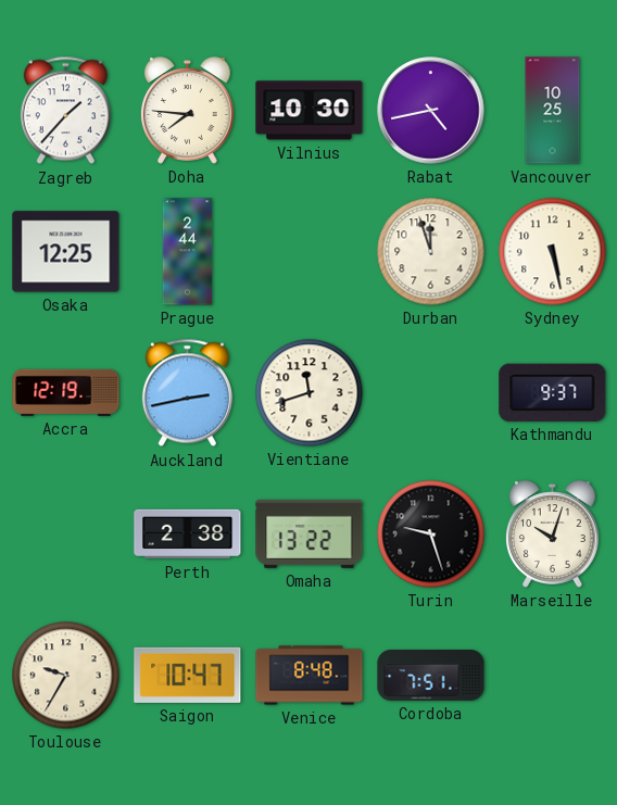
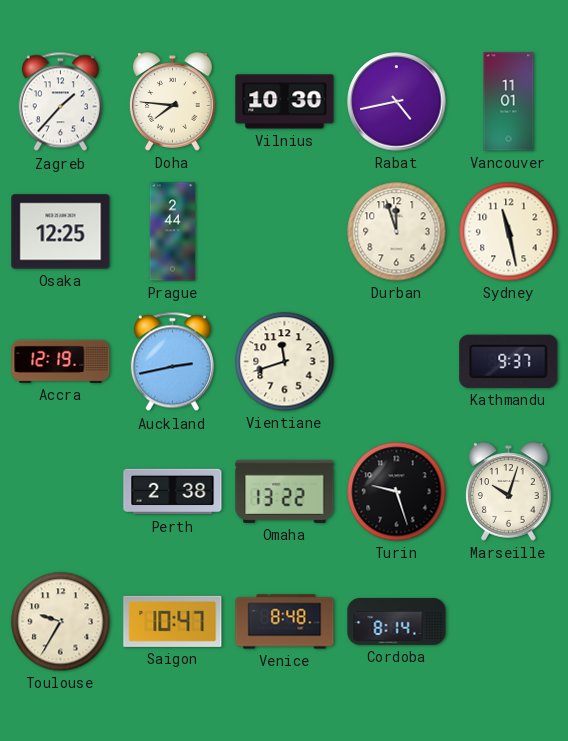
Vancouver: 10:25 -> 11:01
Sydney: 5:28 -> 11:28
Cordoba: 7:51 -> 8:14
